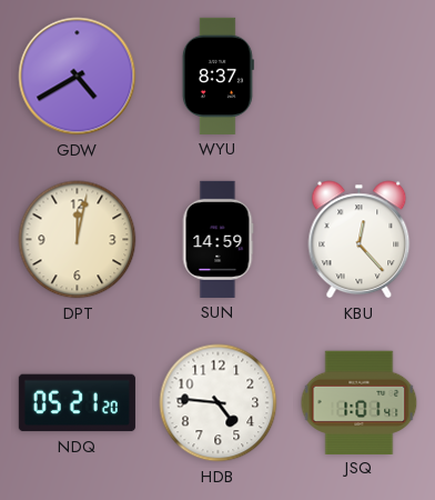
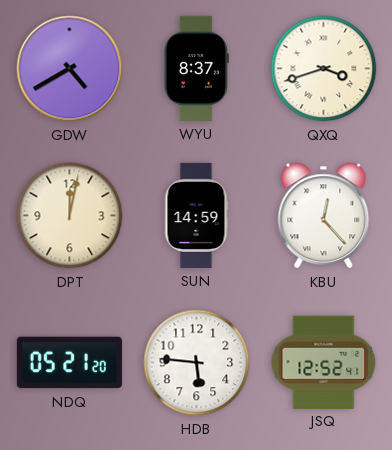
QXQ: none -> 3:42
HDB: 4:46 -> 5:46
JSQ: 1:01 -> 12:52
